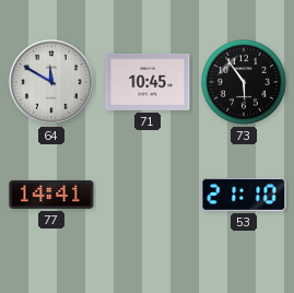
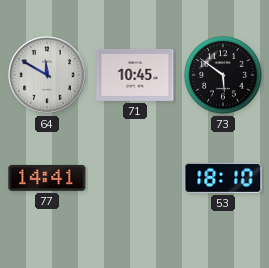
73: 5:54 -> 5:51
53: 21:10 -> 18:10
